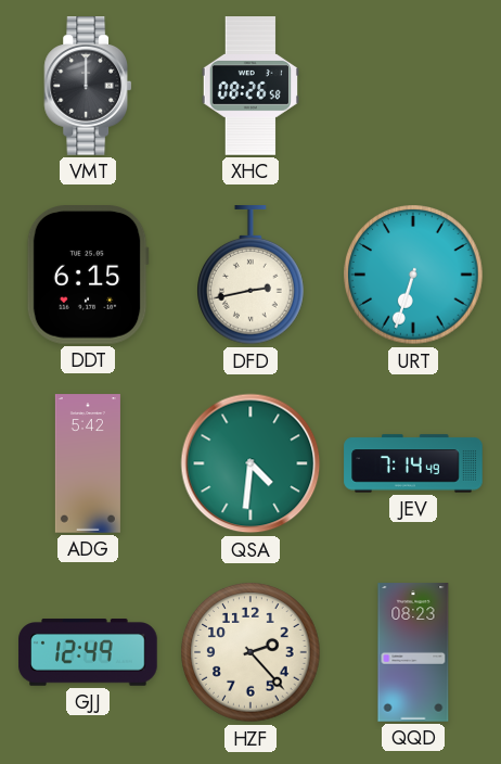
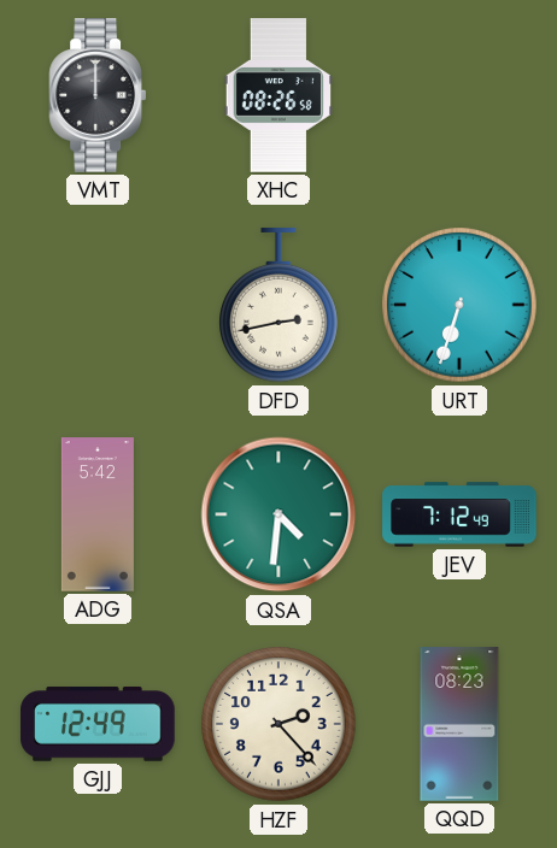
DDT: 6:15 -> none
JEV: 7:14 -> 7:12
